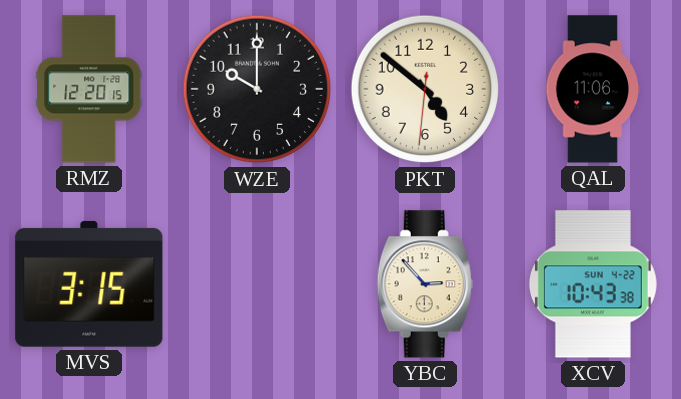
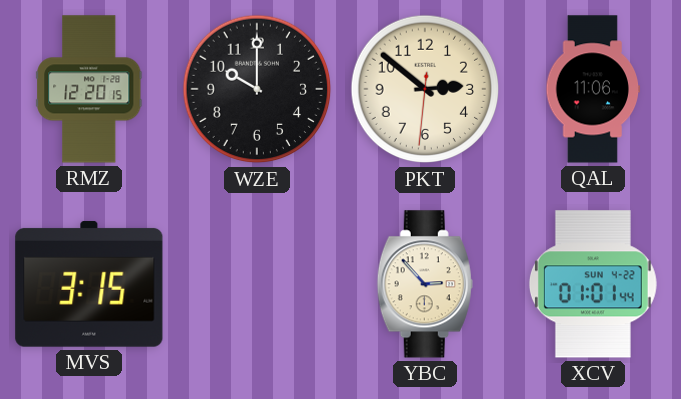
PKT: 4:51 -> 2:51
XCV: 10:43 -> 01:01
